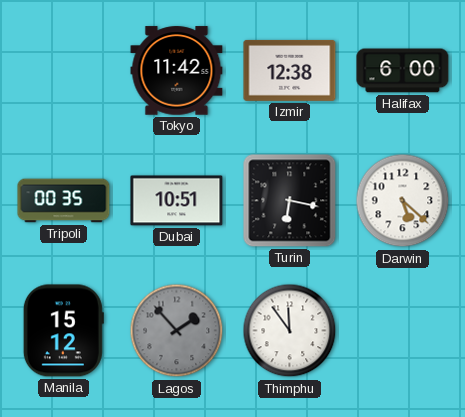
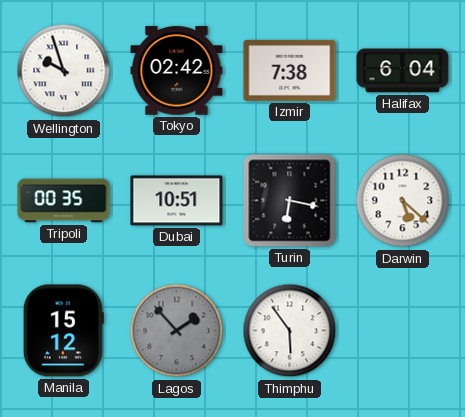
Wellington: none -> 9:57
Tokyo: 11:42 -> 02:42
Izmir: 12:38 -> 7:38
Halifax: 6:00 -> 6:04
Thimphu: 11:54 -> 5:54
